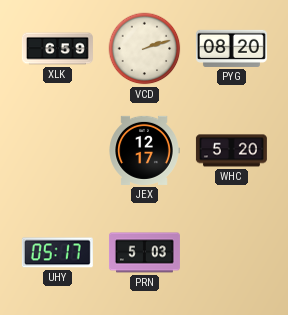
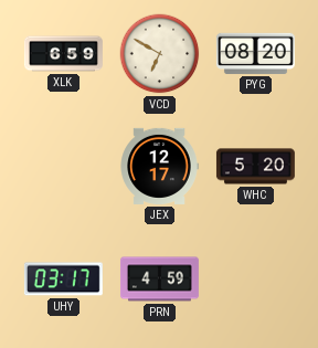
VCD: 2:12 -> 6:50
UHY: 05:17 -> 03:17
PRN: 5:03 -> 4:59
